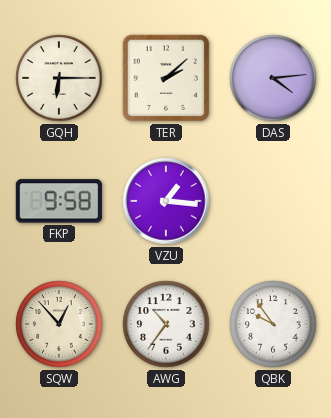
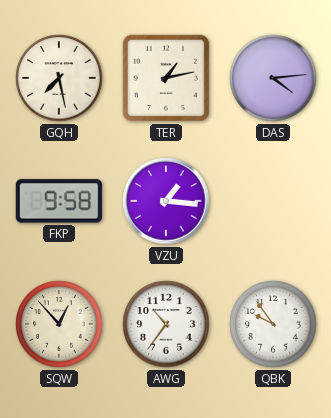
GQH: 6:15 -> 7:28
TER: 2:08 -> 1:13
